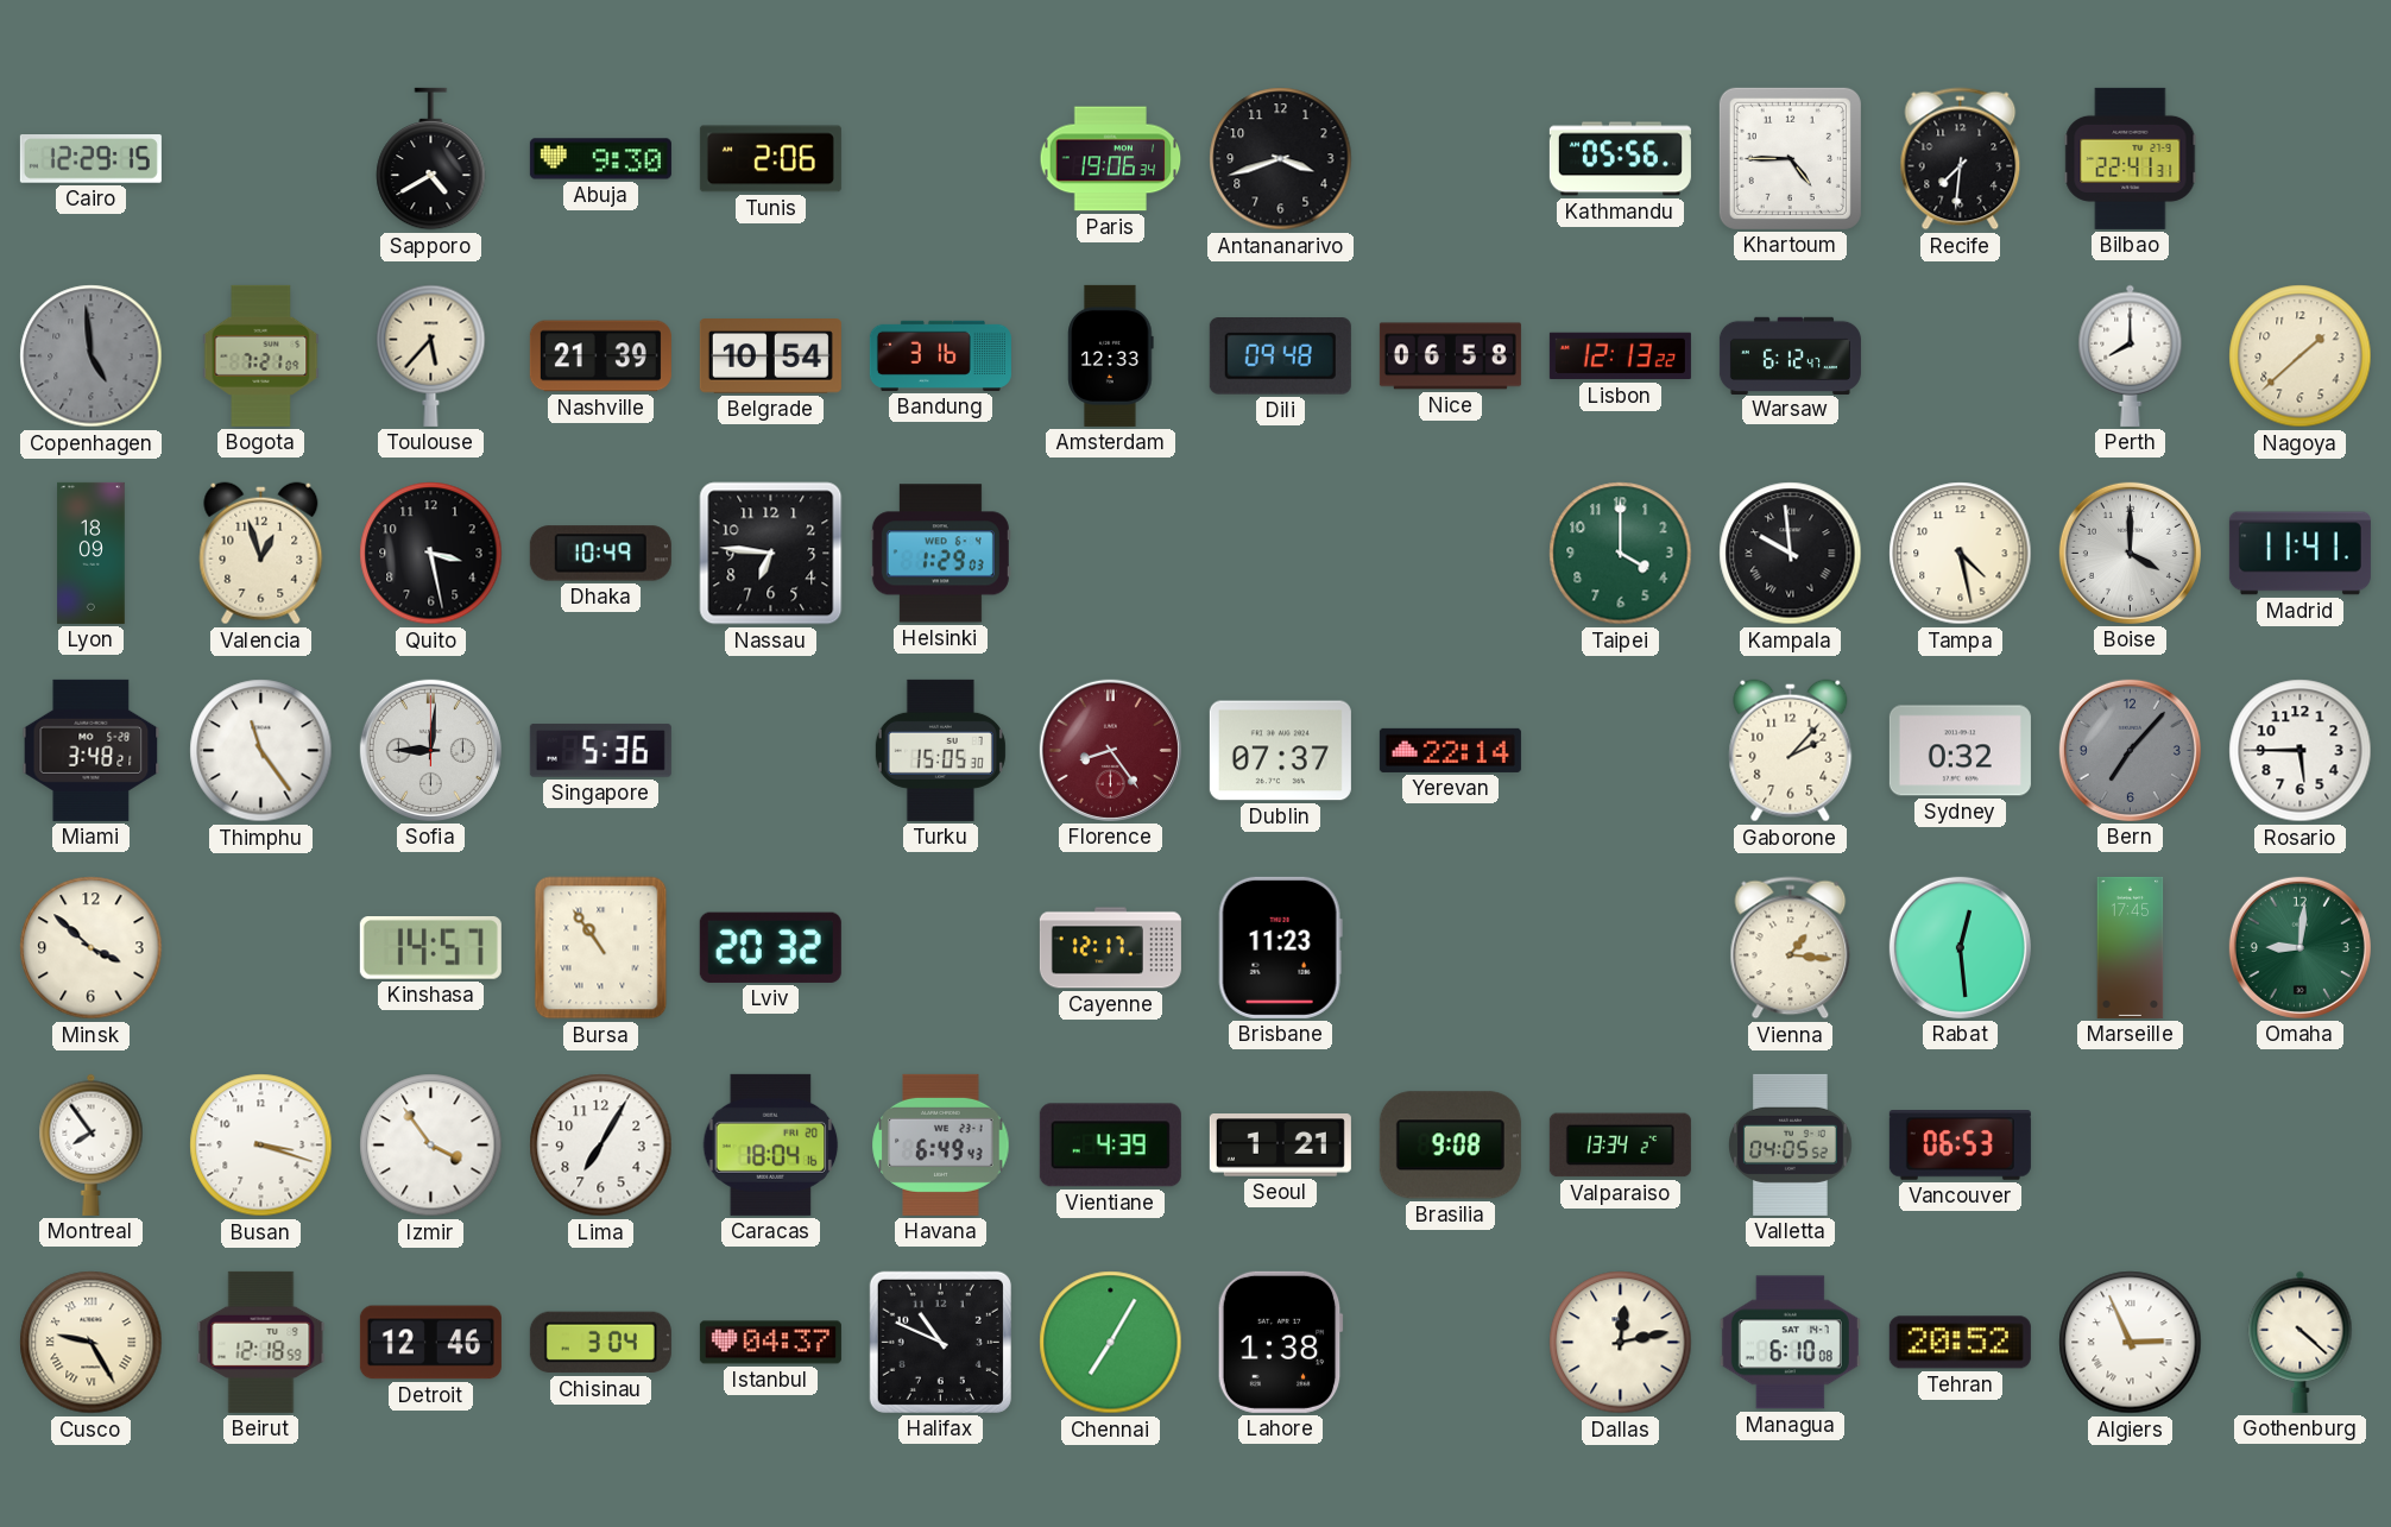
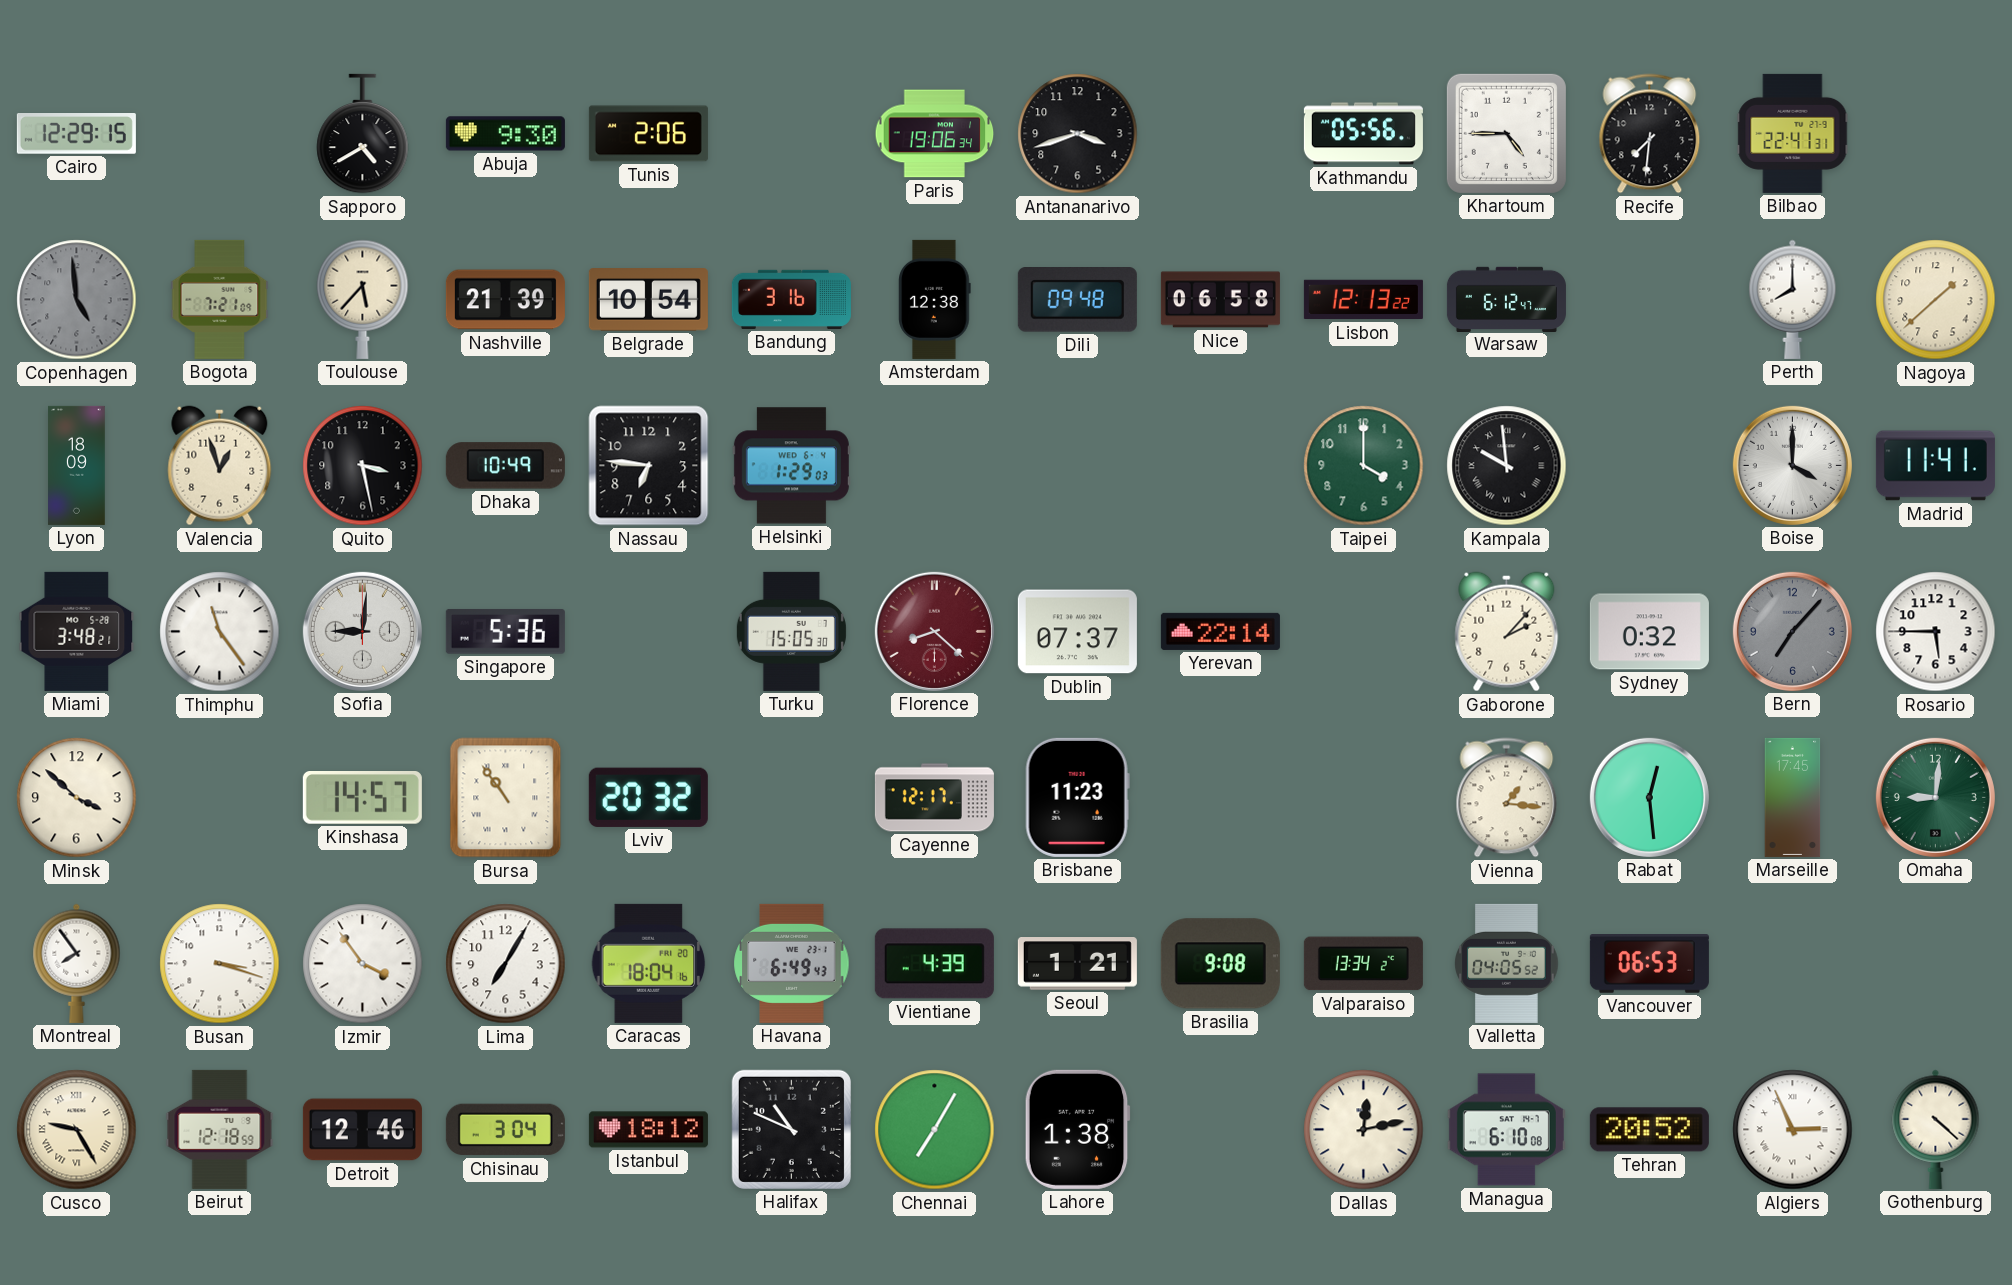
Amsterdam: 12:33 -> 12:38
Tampa: 4:28 -> none
Florence: 8:24 -> 8:22
Istanbul: 04:37 -> 18:12
